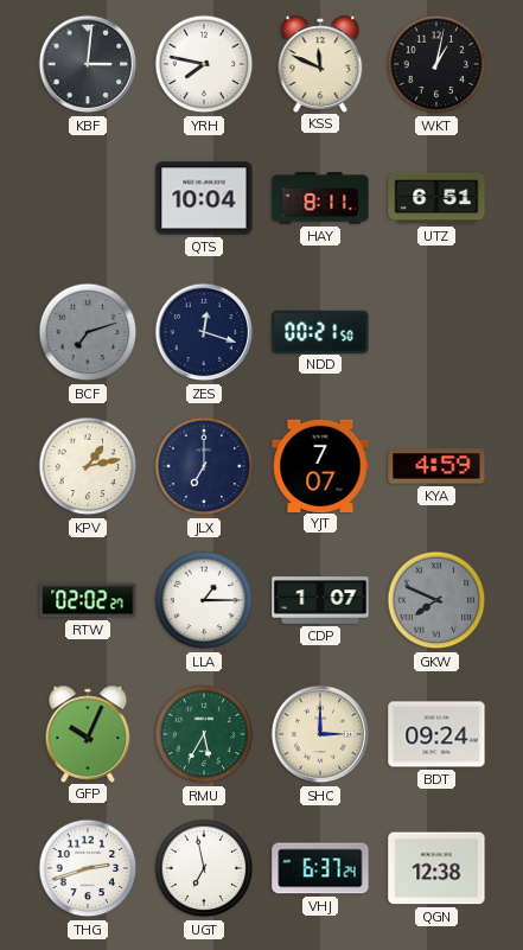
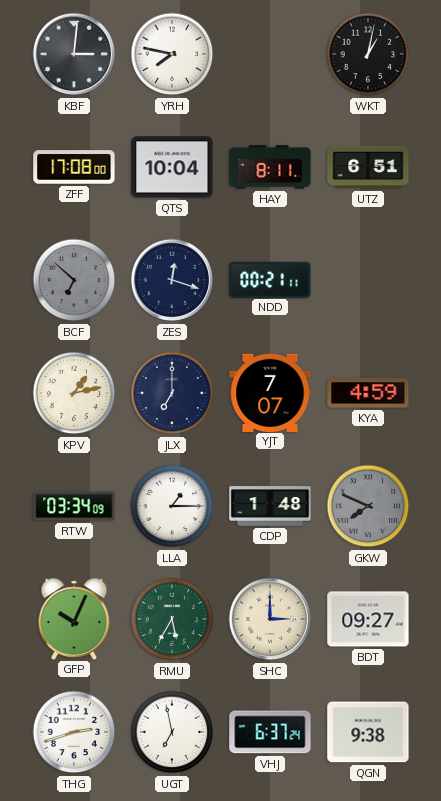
KSS: 11:49 -> none
ZFF: none -> 17:08
BCF: 7:12 -> 6:52
NDD: 00:21:50 -> 00:21:11
RTW: 02:02 -> 03:34
CDP: 1:07 -> 1:48
BDT: 09:24 -> 09:27
QGN: 12:38 -> 9:38
